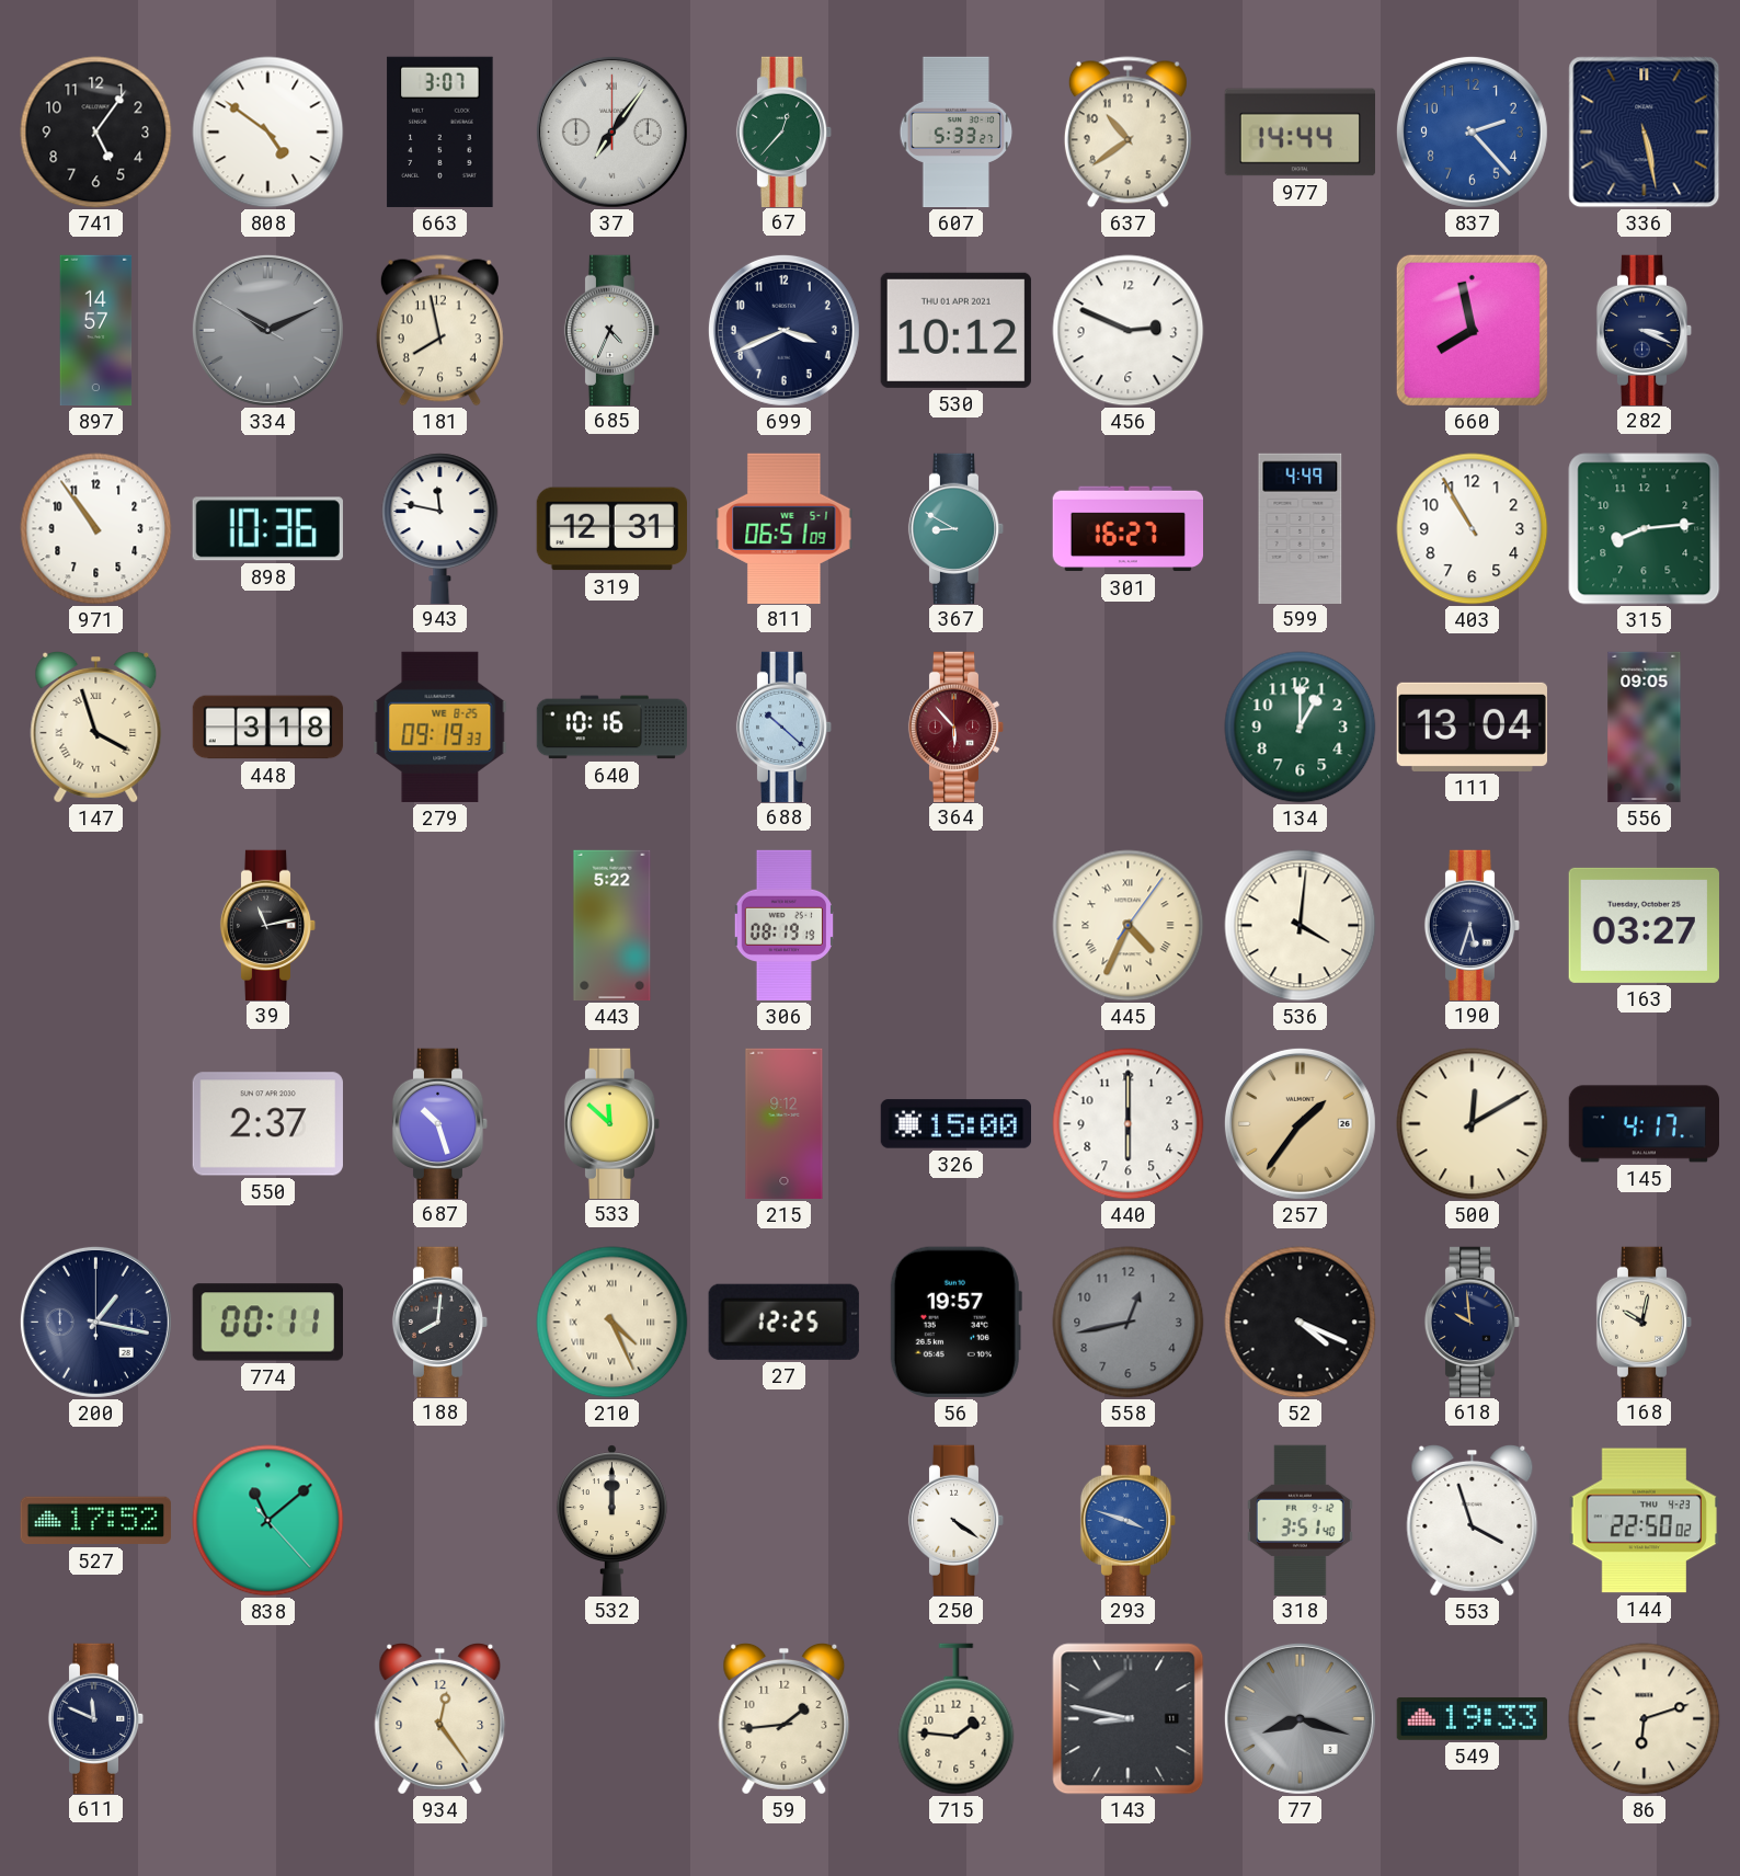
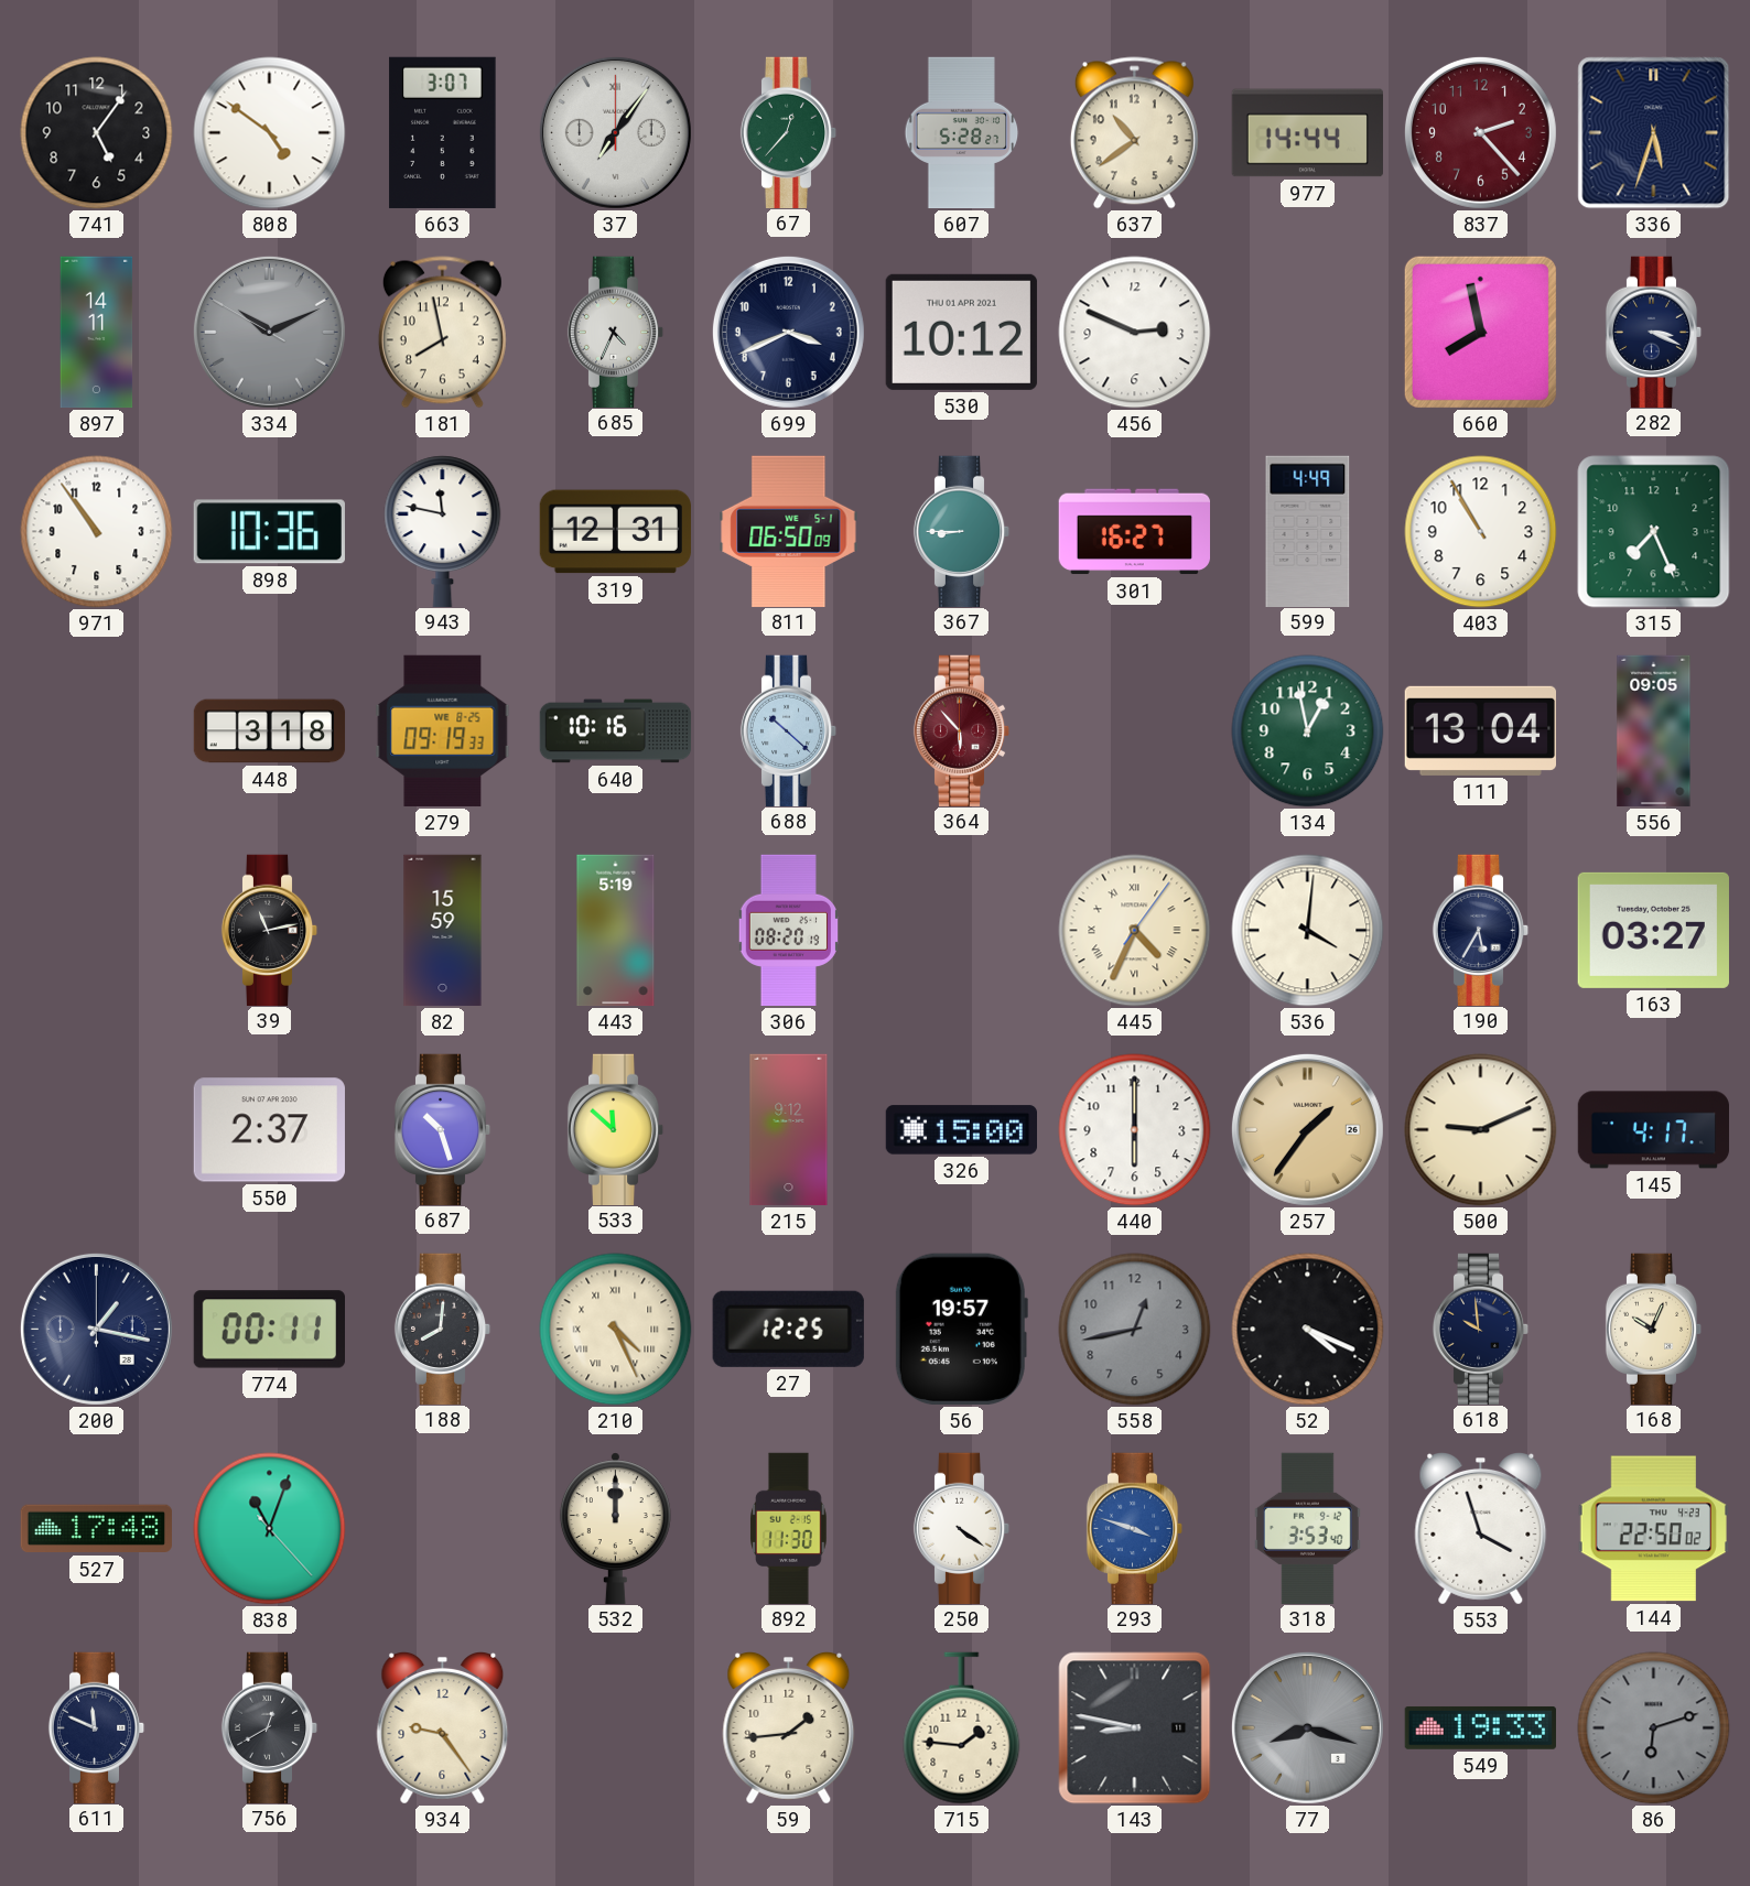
607: 5:33 -> 5:28
837 dial: blue -> burgundy
336: 5:28 -> 5:33
897: 14:57 -> 14:11
811: 06:51 -> 06:50
367: 8:50 -> 8:45
315: 8:14 -> 7:26
147: 3:57 -> none
134: 1:00 -> 12:58
82: none -> 15:59
443: 5:22 -> 5:19
306: 08:19 -> 08:20
190: 5:33 -> 5:35
500: 12:10 -> 9:11
168: 10:02 -> 10:04
527: 17:52 -> 17:48
838: 11:08 -> 11:03
892: none -> 11:30
318: 3:51 -> 3:53
756: none -> 12:40
934: 12:24 -> 9:24
86 dial: cream -> grey
